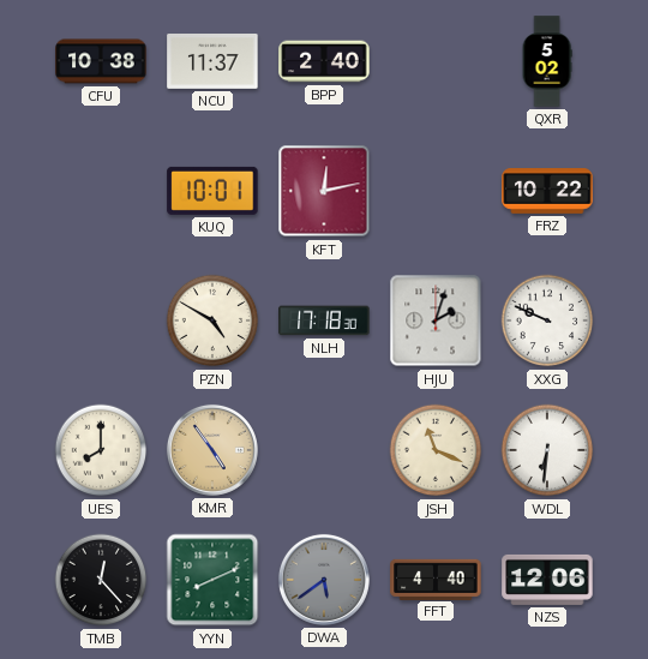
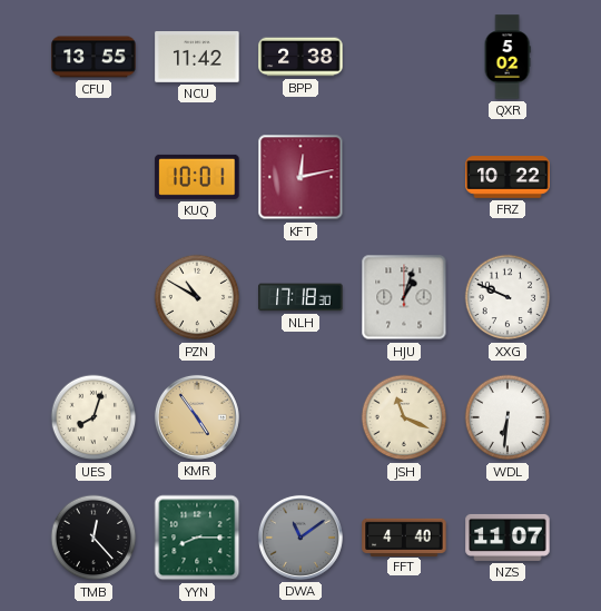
CFU: 10:38 -> 13:55
NCU: 11:37 -> 11:42
BPP: 2:40 -> 2:38
PZN: 4:50 -> 10:50
HJU: 2:03 -> 1:03
UES: 8:00 -> 8:03
YYN: 8:11 -> 8:15
DWA: 5:39 -> 11:09
NZS: 12:06 -> 11:07
